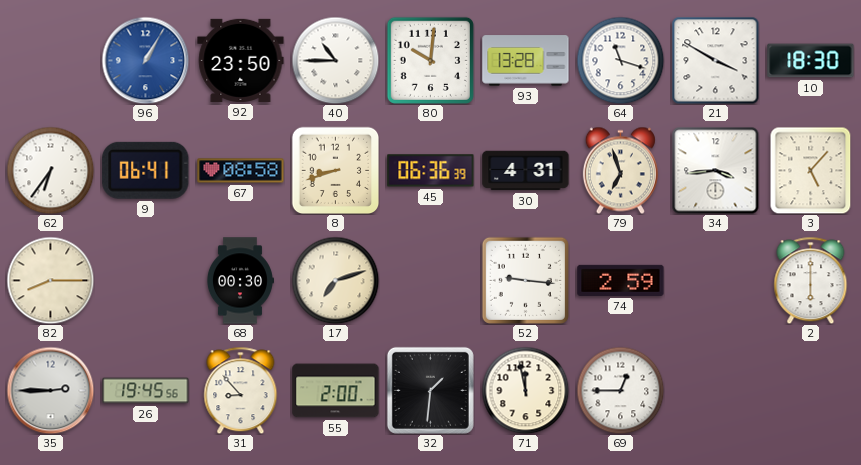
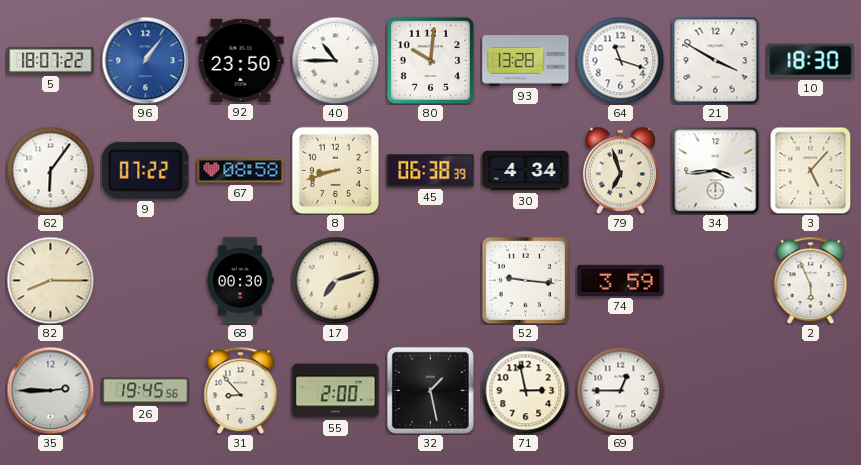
5: none -> 18:07
96: 1:05 -> 1:06
62: 6:36 -> 6:06
9: 06:41 -> 07:22
45: 06:36 -> 06:38
30: 4:31 -> 4:34
74: 2:59 -> 3:59
2: 6:00 -> 5:56
32: 1:31 -> 1:28
71: 11:58 -> 2:58
